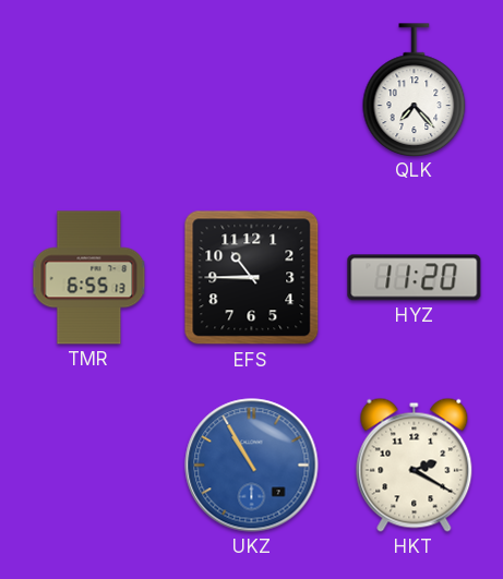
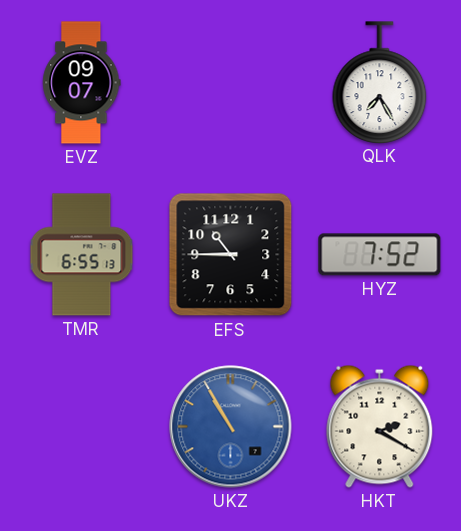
EVZ: none -> 09:07
QLK: 7:23 -> 7:25
HYZ: 11:20 -> 7:52
